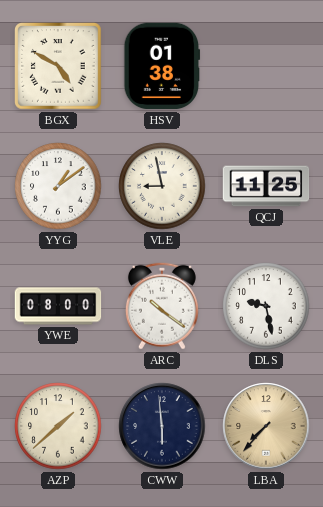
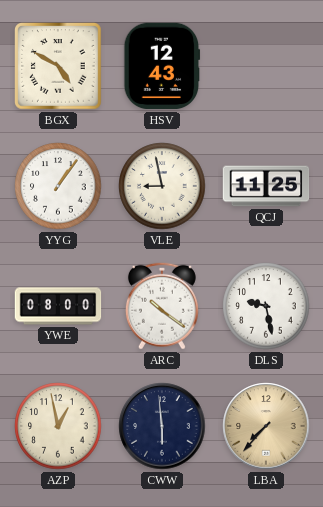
HSV: 01:38 -> 12:43
YYG: 1:09 -> 1:06
AZP: 1:38 -> 12:58
